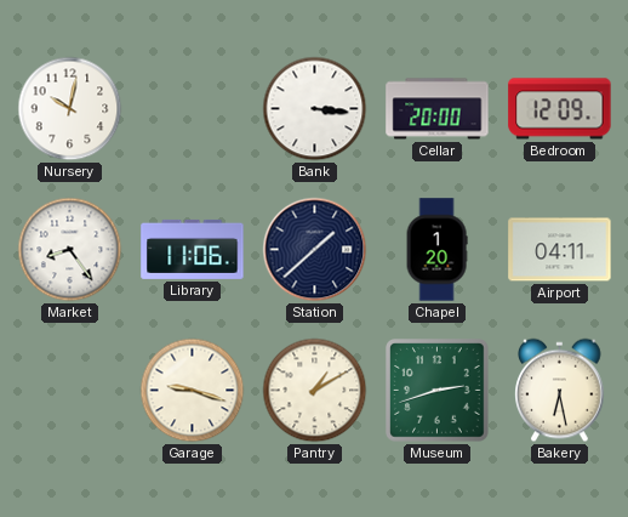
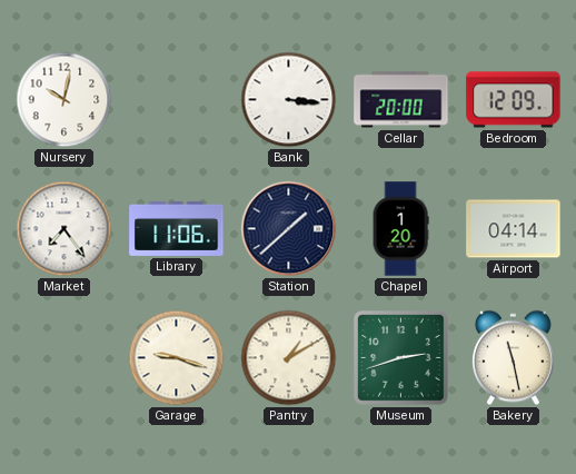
Market: 8:24 -> 7:24
Airport: 04:11 -> 04:14
Bakery: 6:28 -> 11:28
